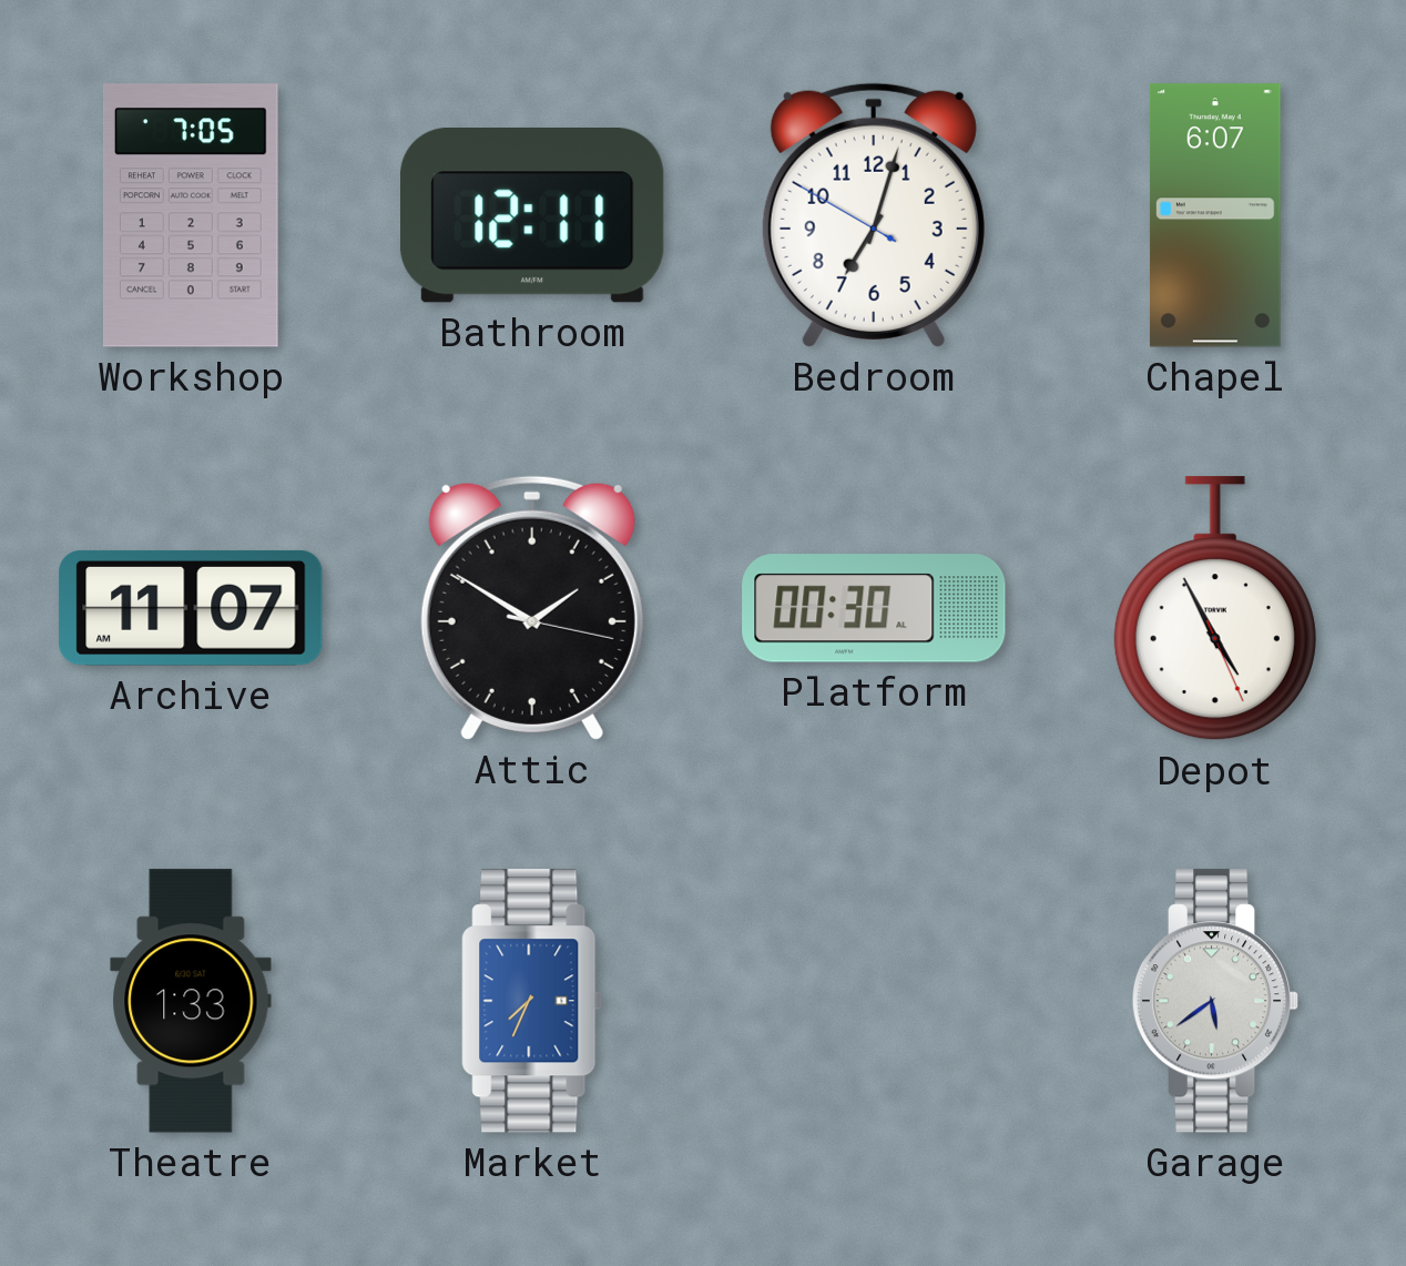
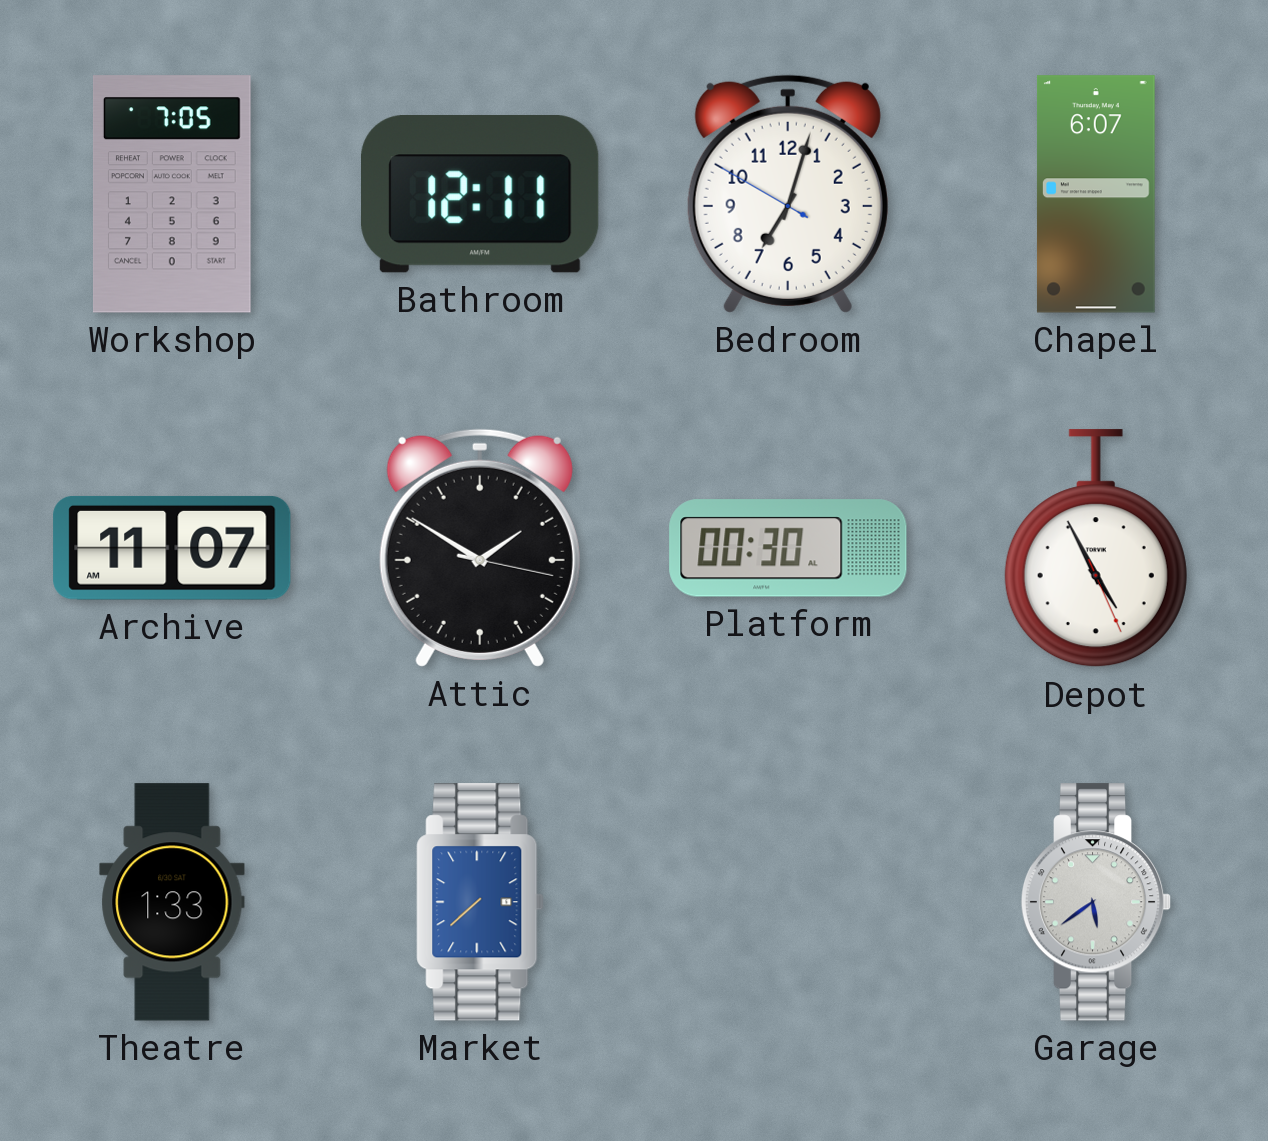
Market: 7:34 -> 7:38
